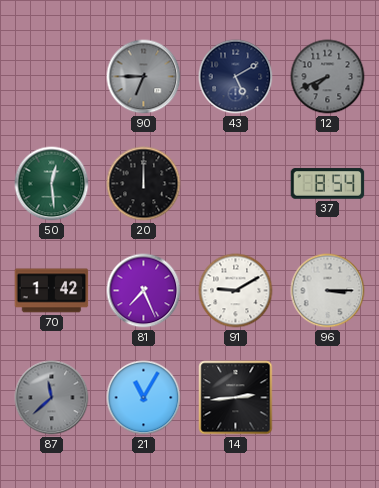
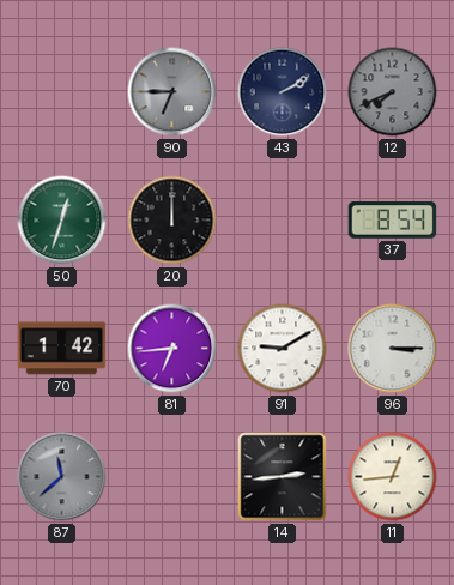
43: 5:10 -> 2:10
50: 12:29 -> 12:33
81: 7:26 -> 6:44
21: 11:05 -> none
11: none -> 12:44
